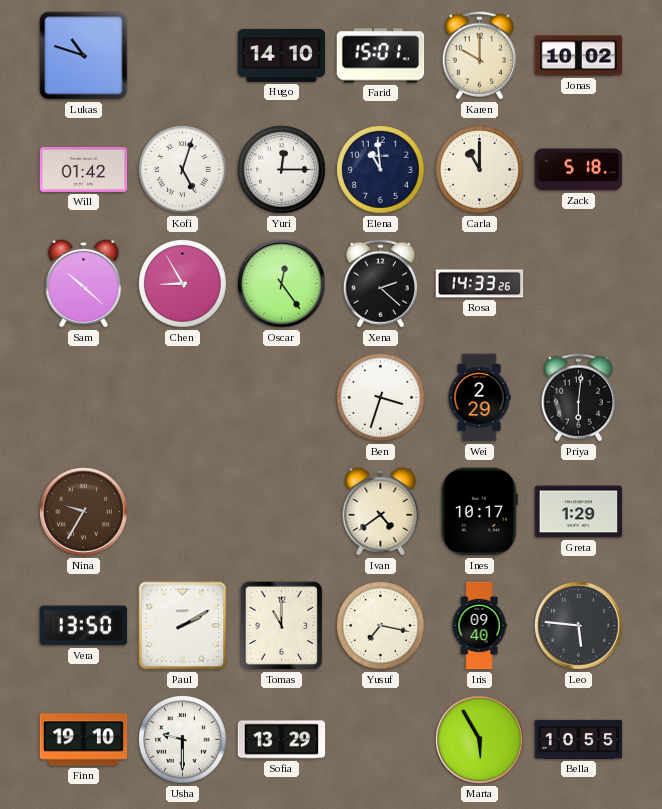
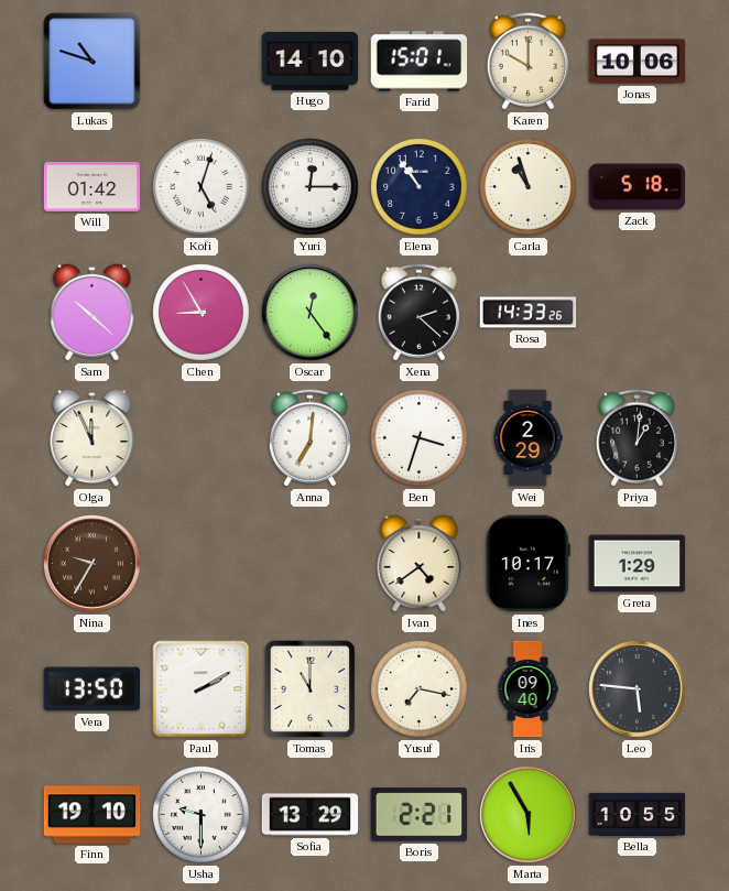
Jonas: 10:02 -> 10:06
Elena: 10:59 -> 10:54
Carla: 11:00 -> 10:57
Olga: none -> 11:56
Anna: none -> 7:01
Priya: 6:01 -> 1:01
Boris: none -> 2:21
